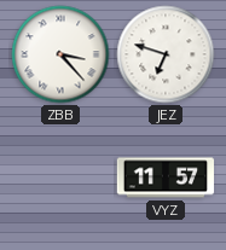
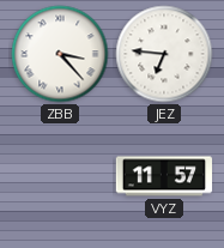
JEZ: 6:48 -> 6:46
